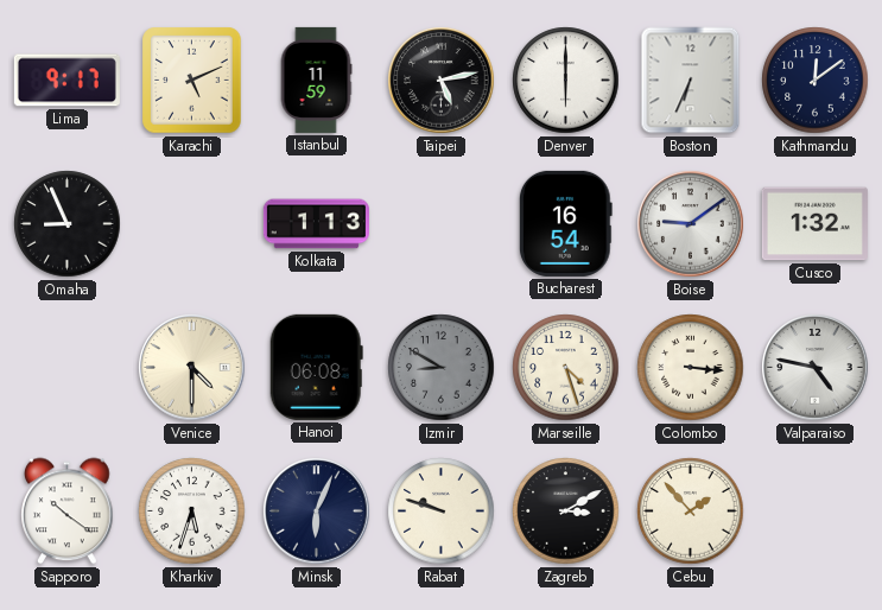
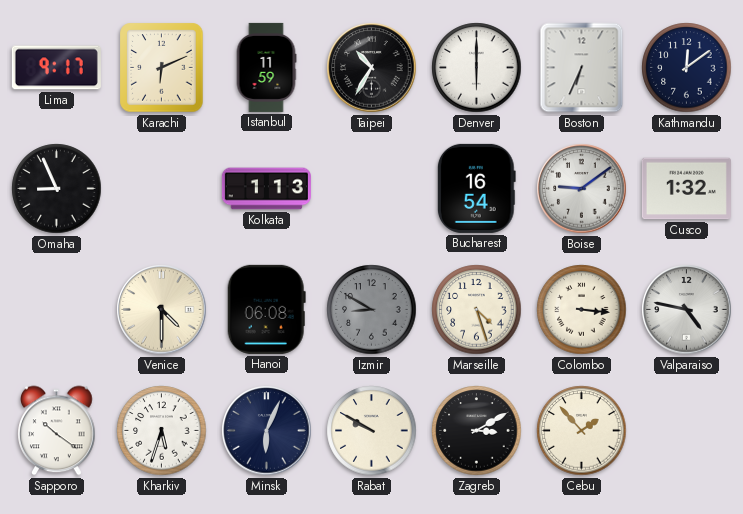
Karachi: 5:11 -> 6:11
Taipei: 5:13 -> 10:35
Rabat: 9:48 -> 9:50
